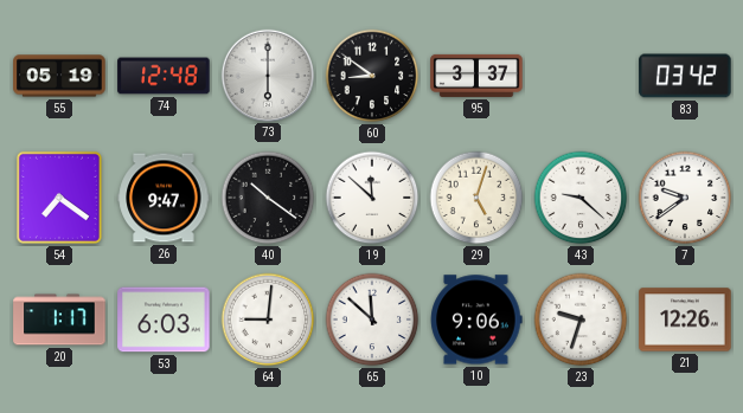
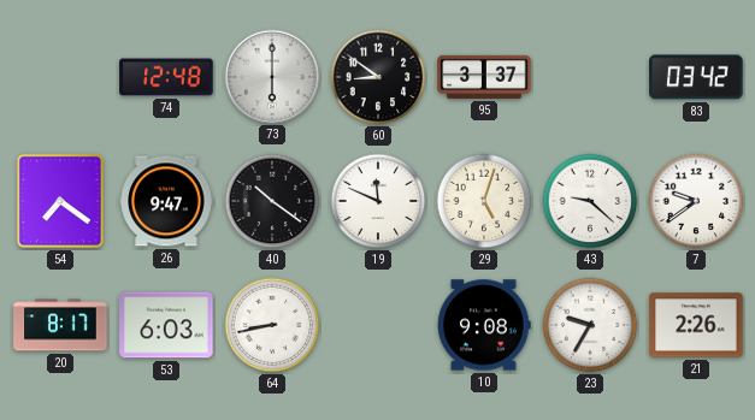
55: 05:19 -> none
19: 11:52 -> 11:49
20: 1:17 -> 8:17
64: 9:01 -> 8:43
65: 11:52 -> none
10: 9:06 -> 9:08
23: 9:33 -> 9:35
21: 12:26 -> 2:26
